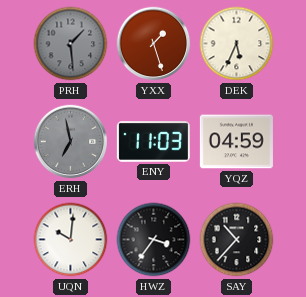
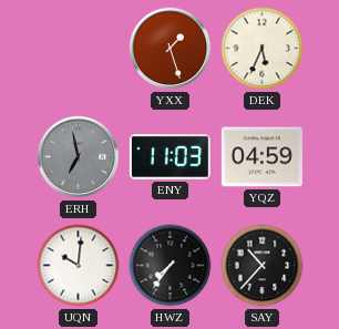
PRH: 1:29 -> none
HWZ: 3:36 -> 7:36
